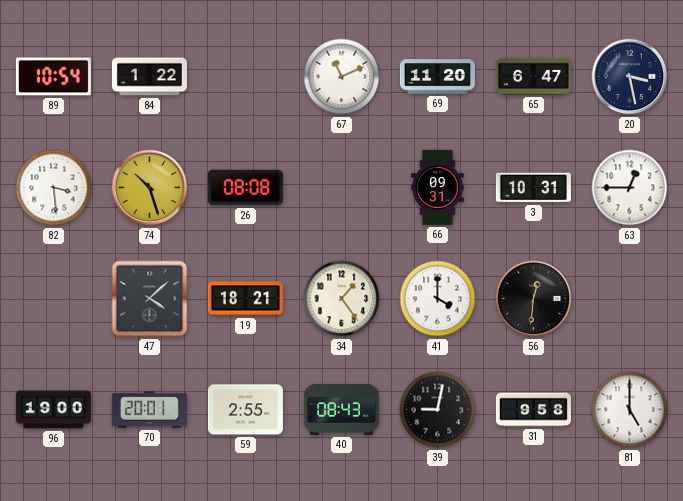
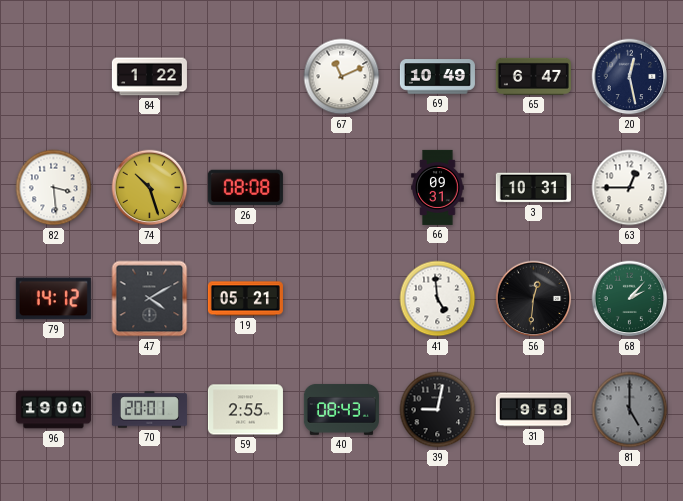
89: 10:54 -> none
69: 11:20 -> 10:49
20: 3:28 -> 12:28
79: none -> 14:12
47: 4:08 -> 4:10
19: 18:21 -> 05:21
34: 1:24 -> none
41: 4:00 -> 4:59
68: none -> 2:07
81 dial: white -> grey
